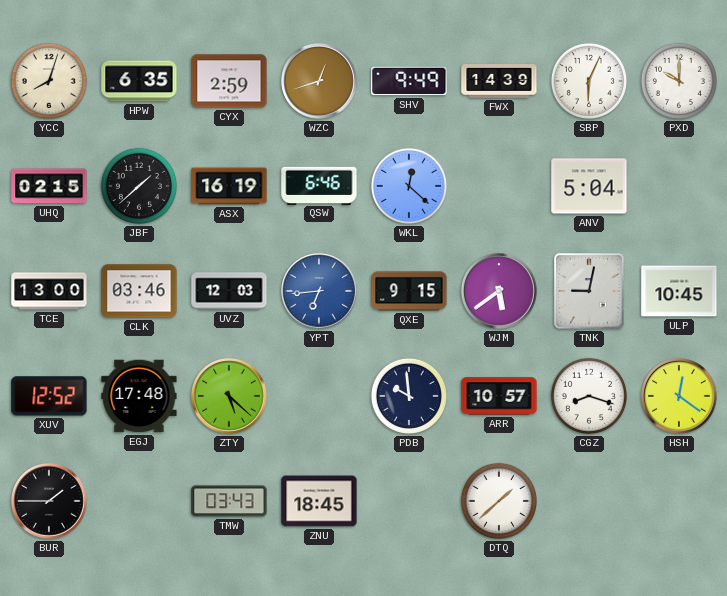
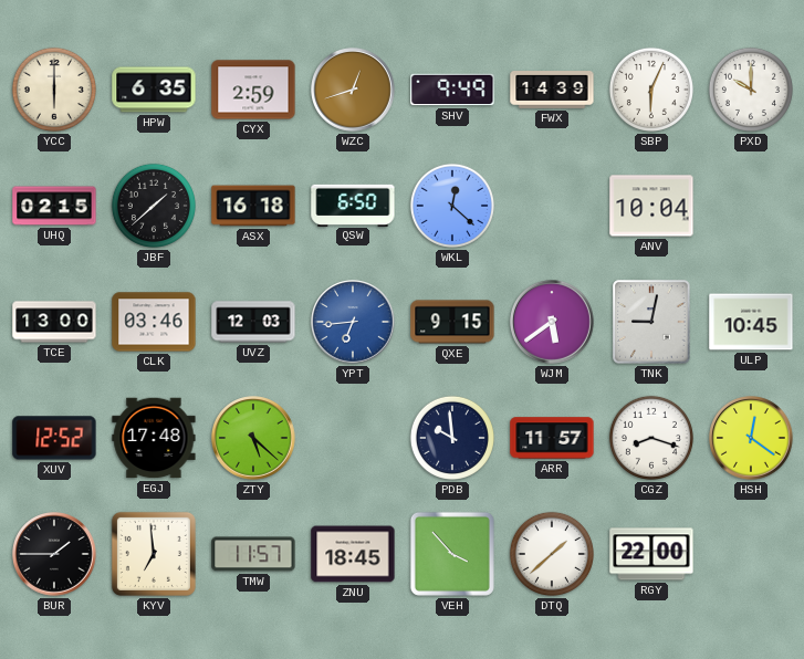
YCC: 8:03 -> 6:00
ASX: 16:19 -> 16:18
QSW: 6:46 -> 6:50
ANV: 5:04 -> 10:04
ARR: 10:57 -> 11:57
KYV: none -> 6:59
TMW: 03:43 -> 11:57
VEH: none -> 3:53
RGY: none -> 22:00
